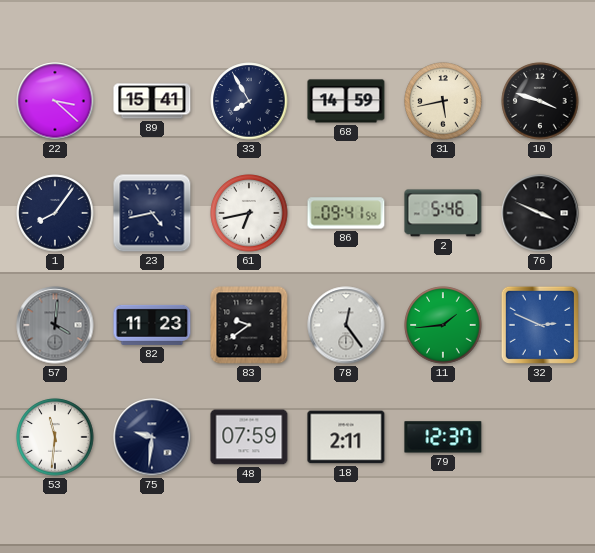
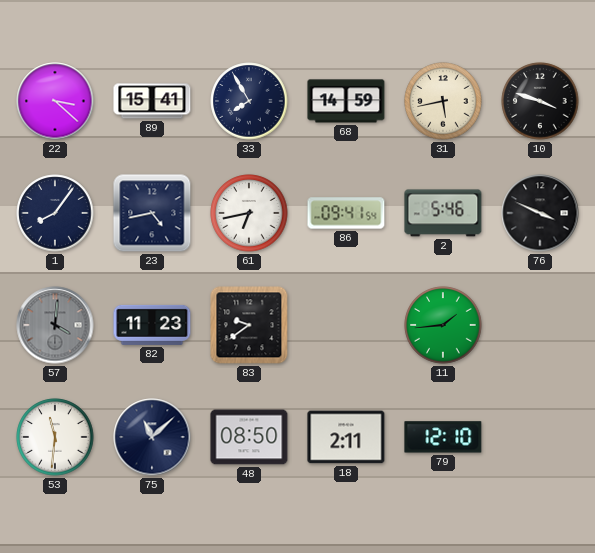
78: 12:24 -> none
32: 2:49 -> none
75: 9:31 -> 11:08
48: 07:59 -> 08:50
79: 12:37 -> 12:10
